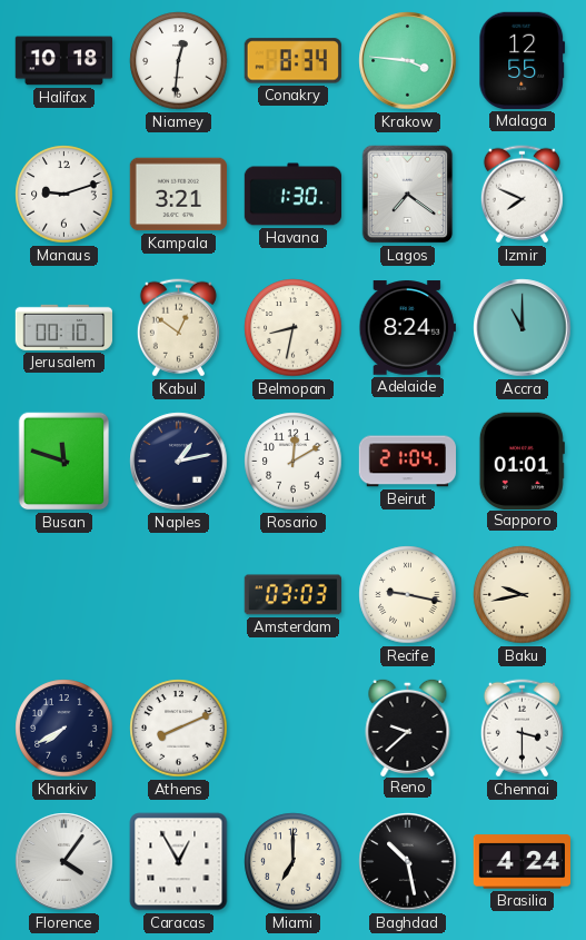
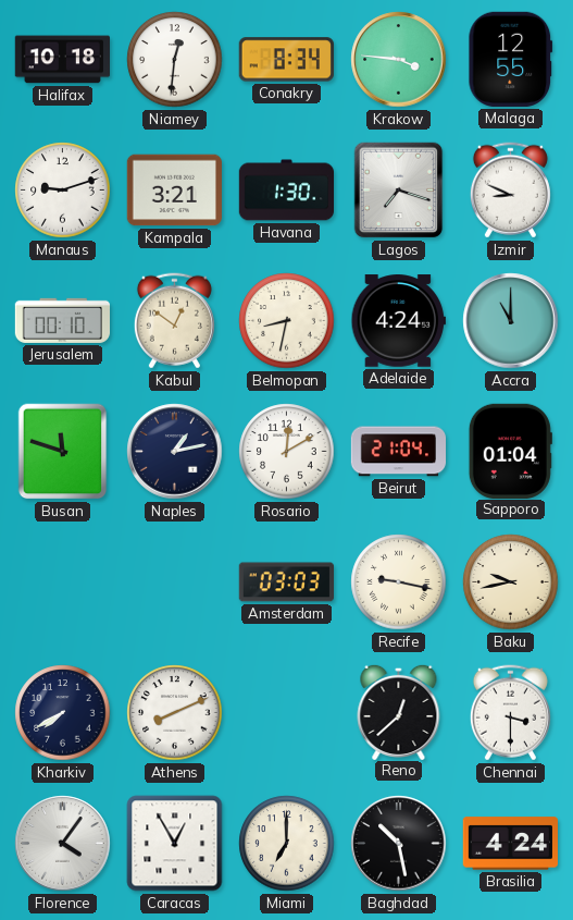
Lagos: 7:21 -> 7:18
Izmir: 7:49 -> 8:49
Adelaide: 8:24 -> 4:24
Sapporo: 01:01 -> 01:04
Reno: 9:38 -> 12:38
